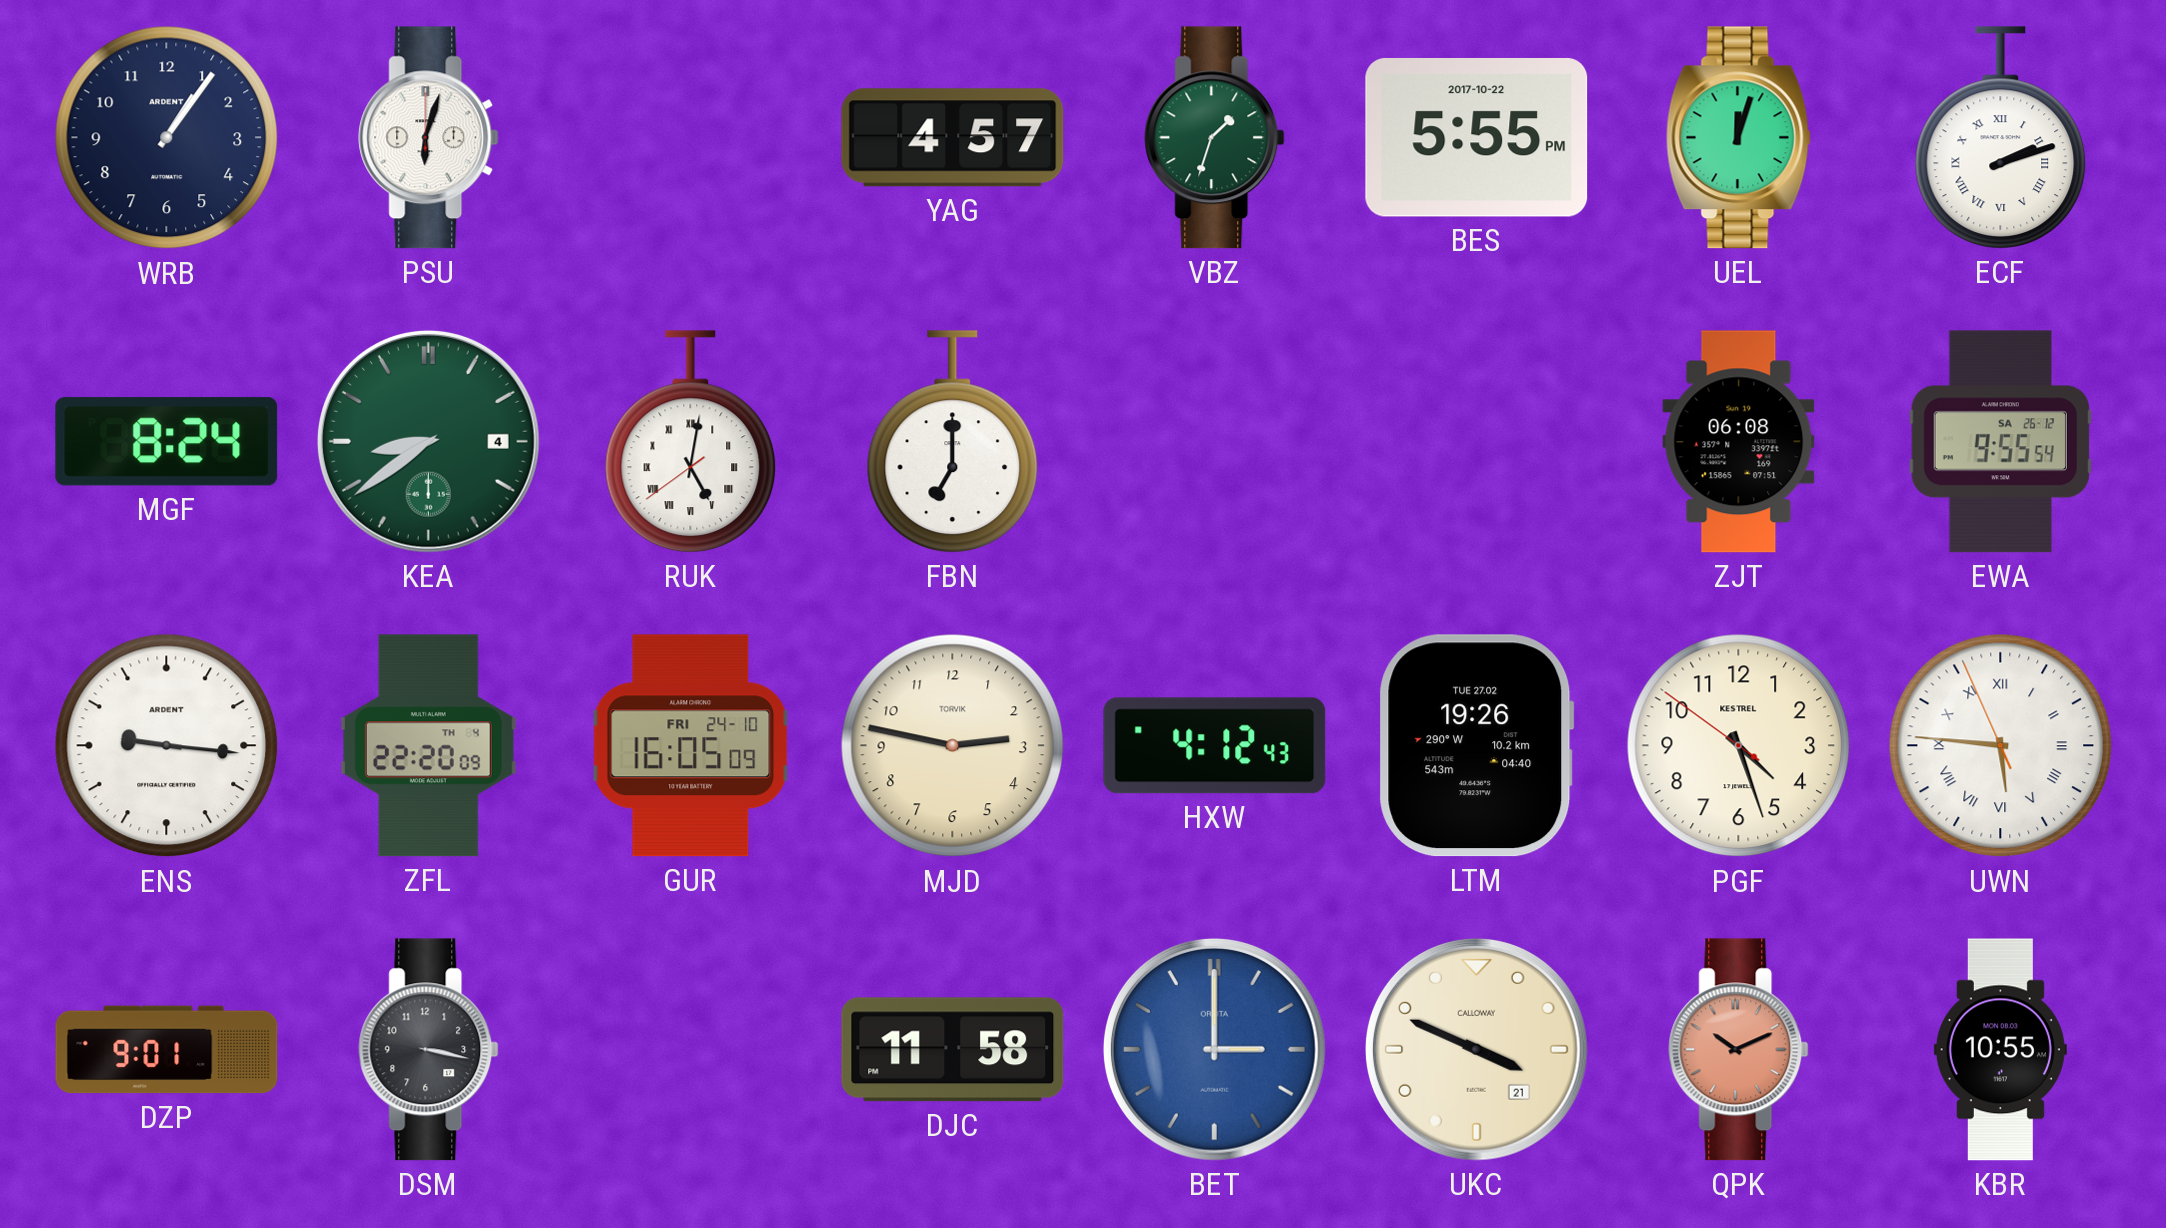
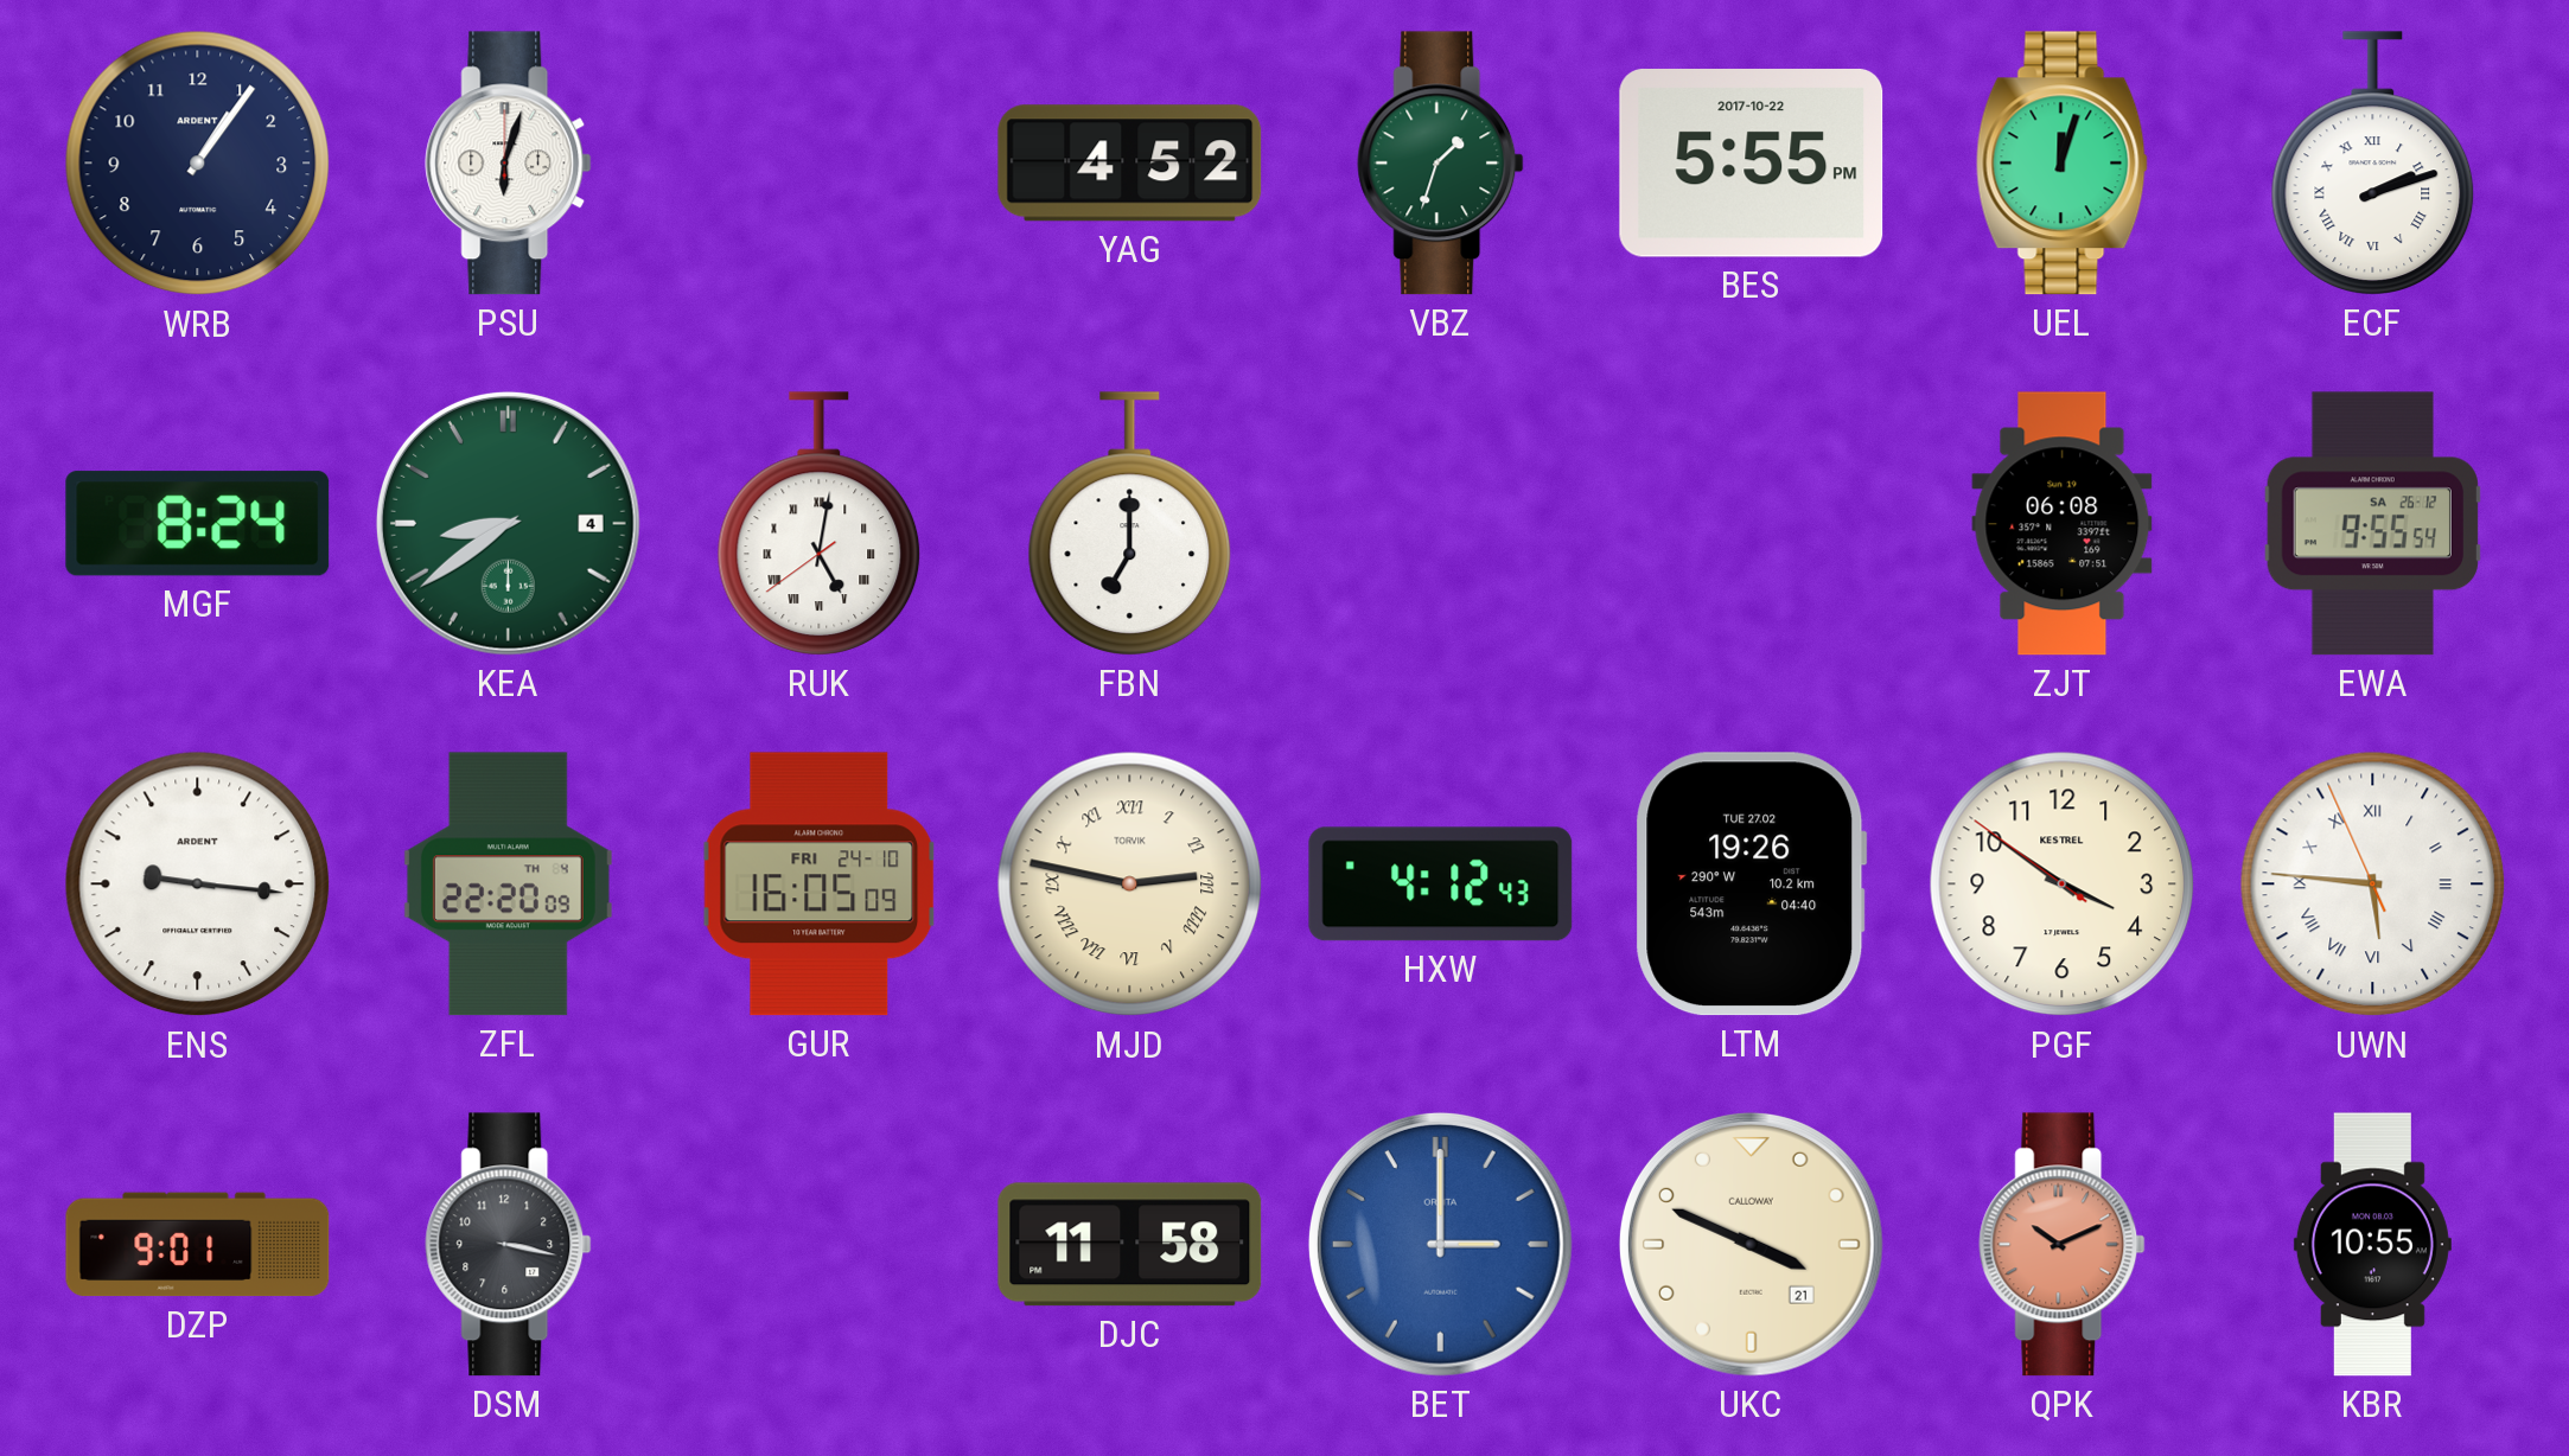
YAG: 4:57 -> 4:52
MJD numerals: Arabic -> Roman
PGF: 4:26 -> 3:50
